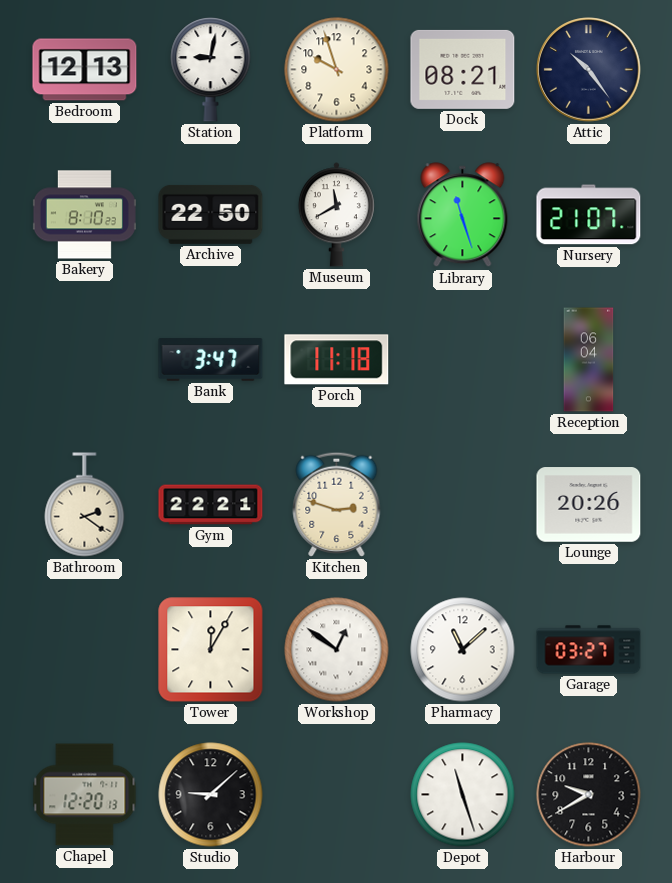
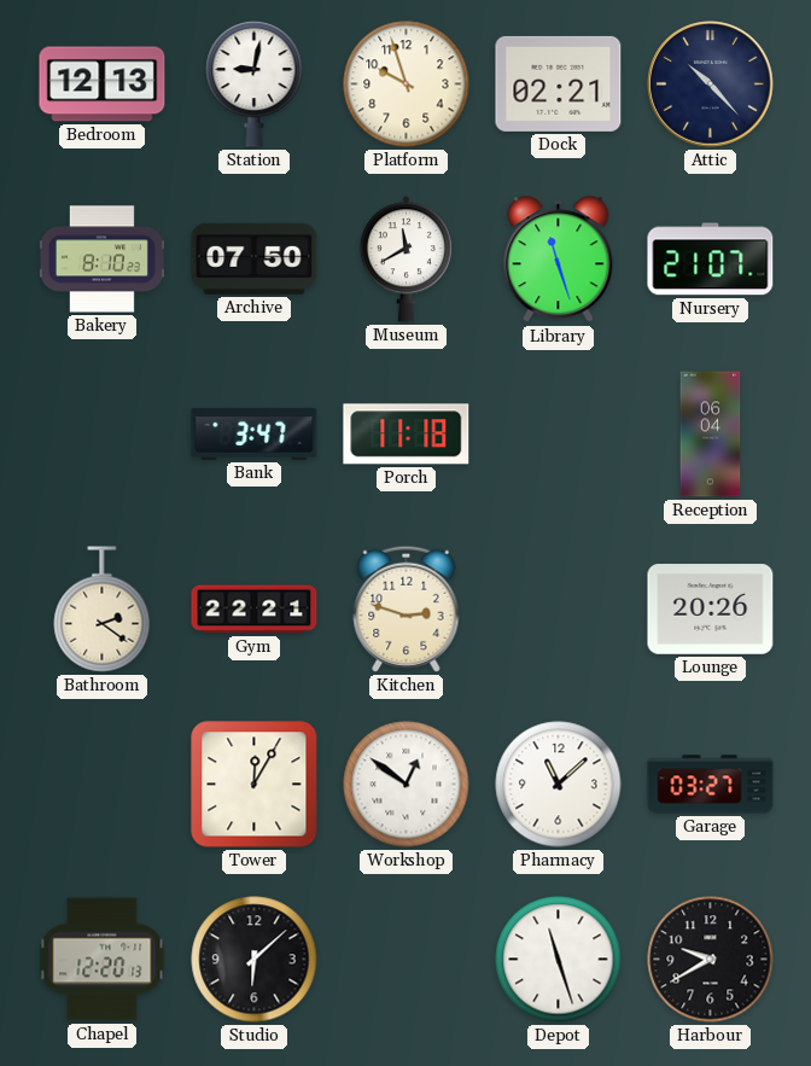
Dock: 08:21 -> 02:21
Attic: 10:24 -> 10:23
Archive: 22:50 -> 07:50
Studio: 9:08 -> 6:08
